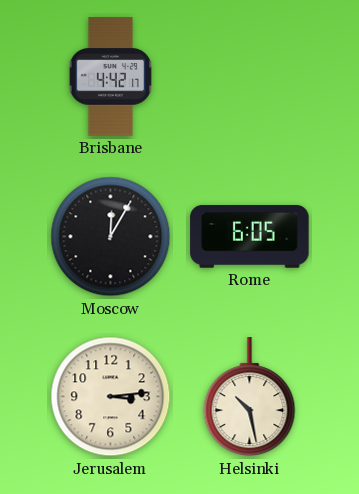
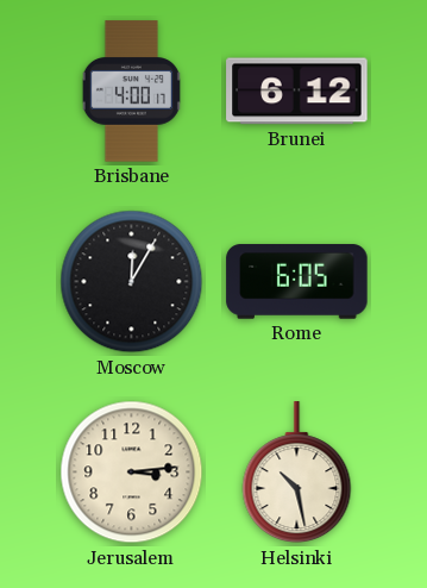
Brisbane: 4:42 -> 4:00
Brunei: none -> 6:12
